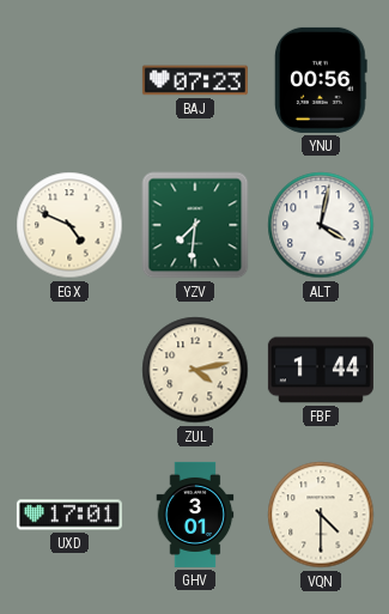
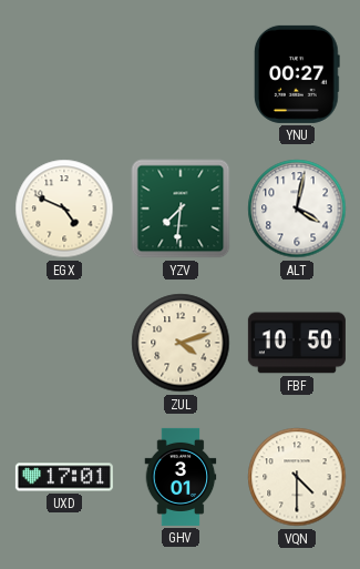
BAJ: 07:23 -> none
YNU: 00:56 -> 00:27
ZUL: 4:13 -> 4:12
FBF: 1:44 -> 10:50
